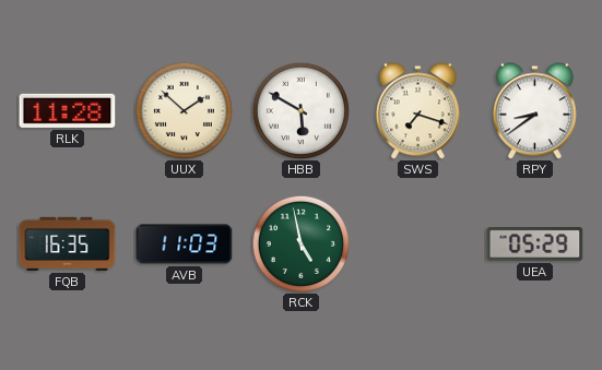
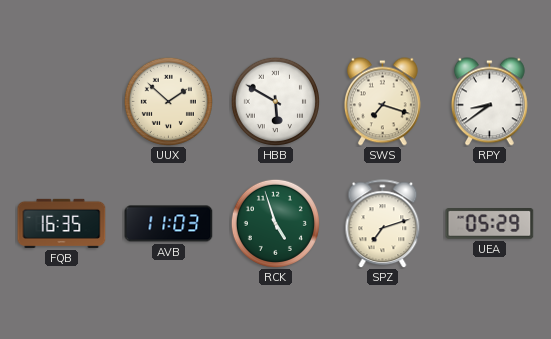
RLK: 11:28 -> none
RCK: 4:58 -> 4:57
SPZ: none -> 7:12
